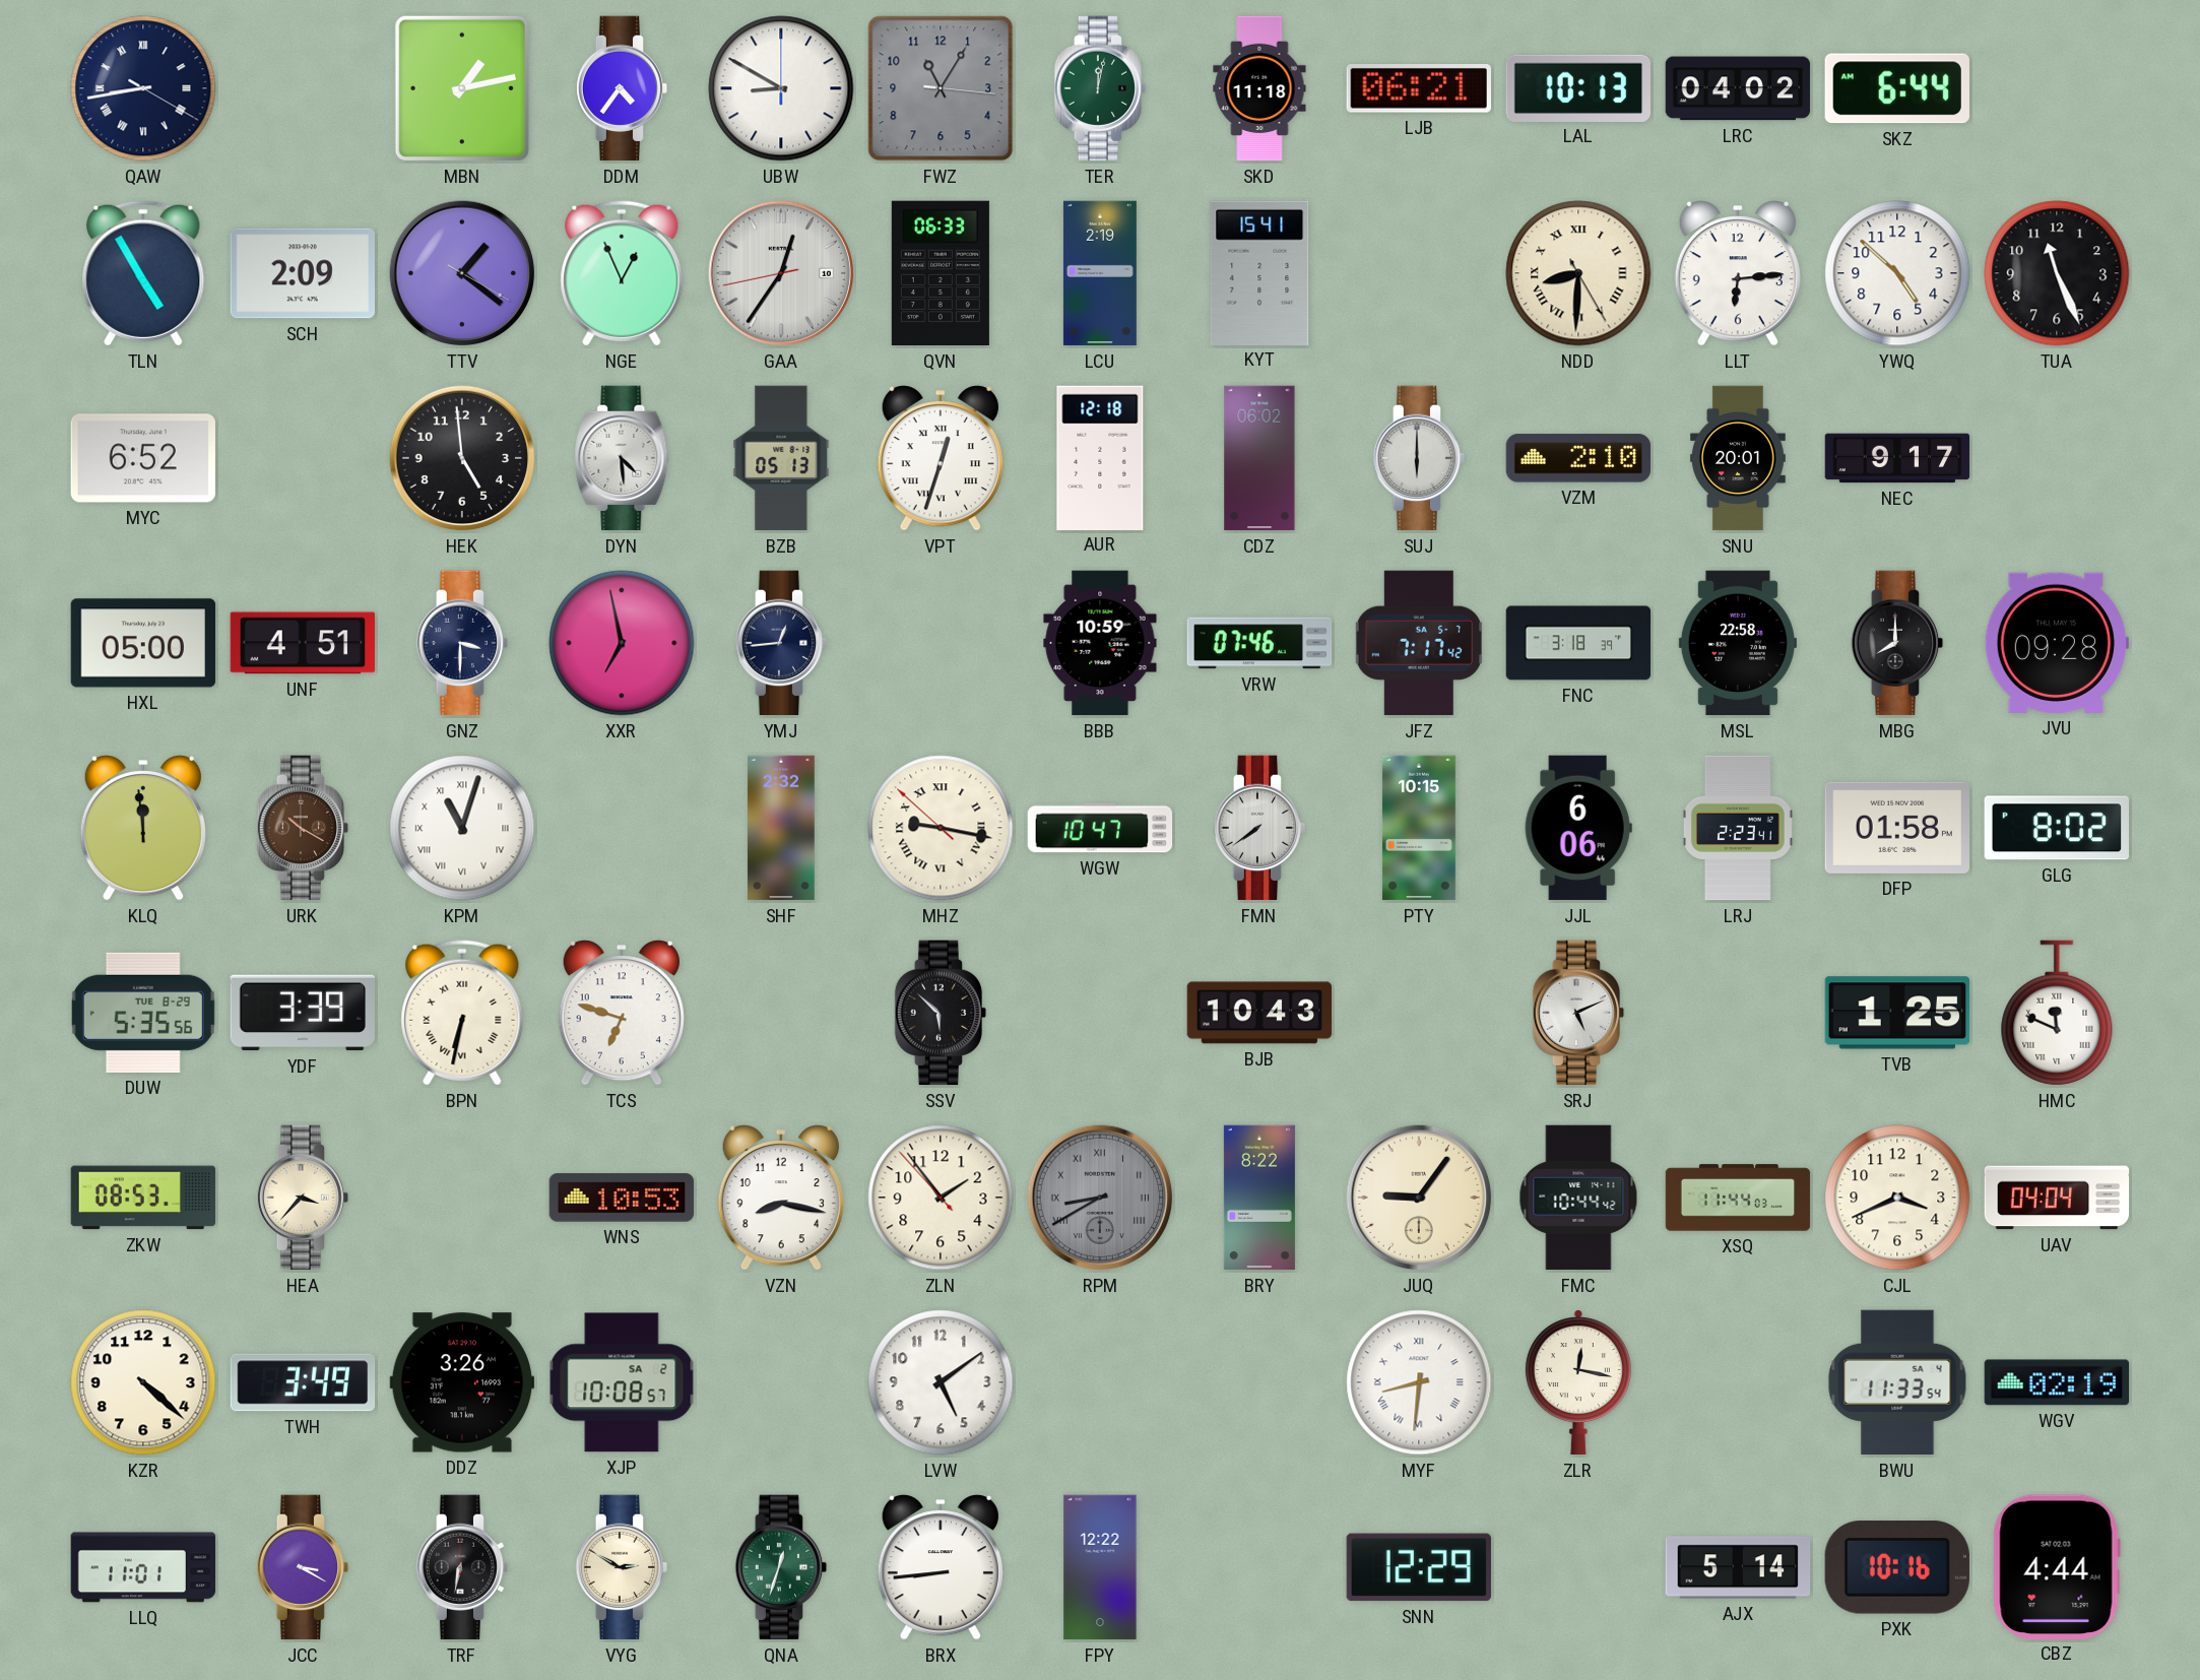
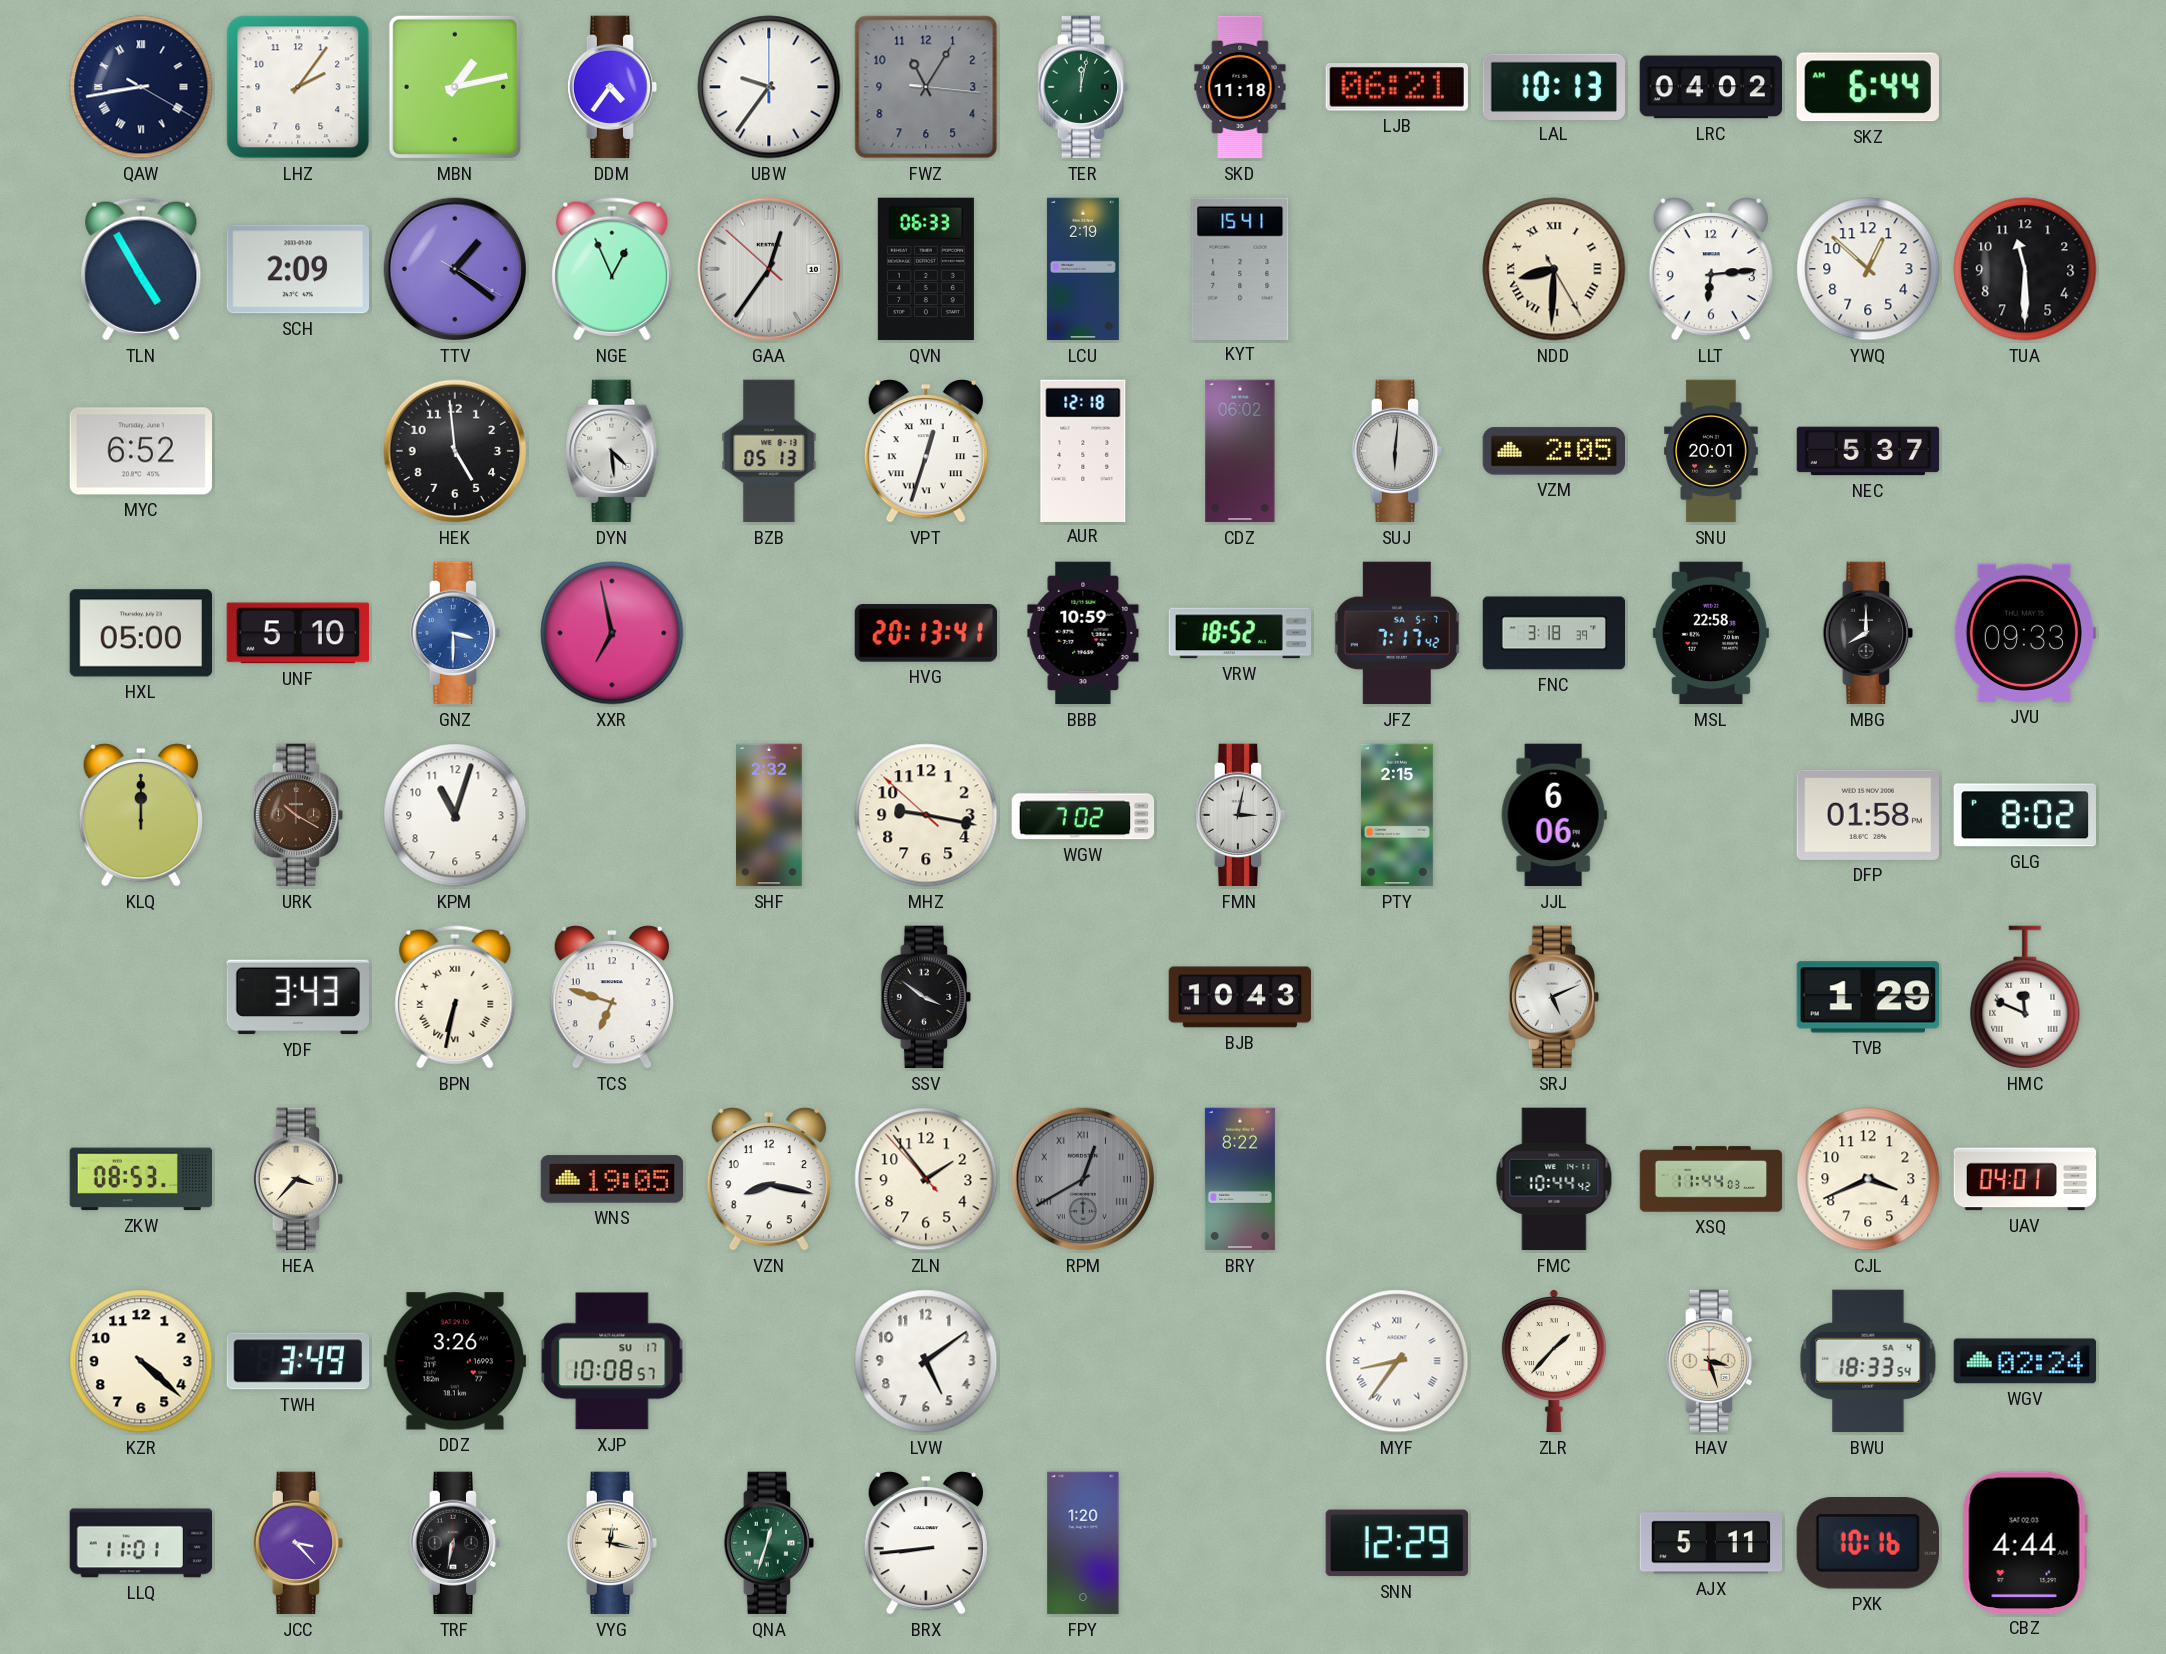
LHZ: none -> 2:06
UBW: 8:50 -> 9:36
GAA: 12:35:43 -> 12:35:52
YWQ: 4:52 -> 12:52
TUA: 11:26 -> 11:30
SUJ: 6:00 -> 6:01
VZM: 2:10 -> 2:05
NEC: 9:17 -> 5:37
UNF: 4:51 -> 5:10
GNZ dial: navy -> blue
YMJ: 12:44 -> none
HVG: none -> 20:13
VRW: 07:46 -> 18:52
JVU: 09:28 -> 09:33
KLQ: 11:59 -> 12:00
KPM numerals: Roman -> Arabic
MHZ numerals: Roman -> Arabic
WGW: 10:47 -> 7:02
FMN: 7:39 -> 3:02
PTY: 10:15 -> 2:15
LRJ: 2:23 -> none
DUW: 5:35 -> none
YDF: 3:39 -> 3:43
SSV: 5:52 -> 3:51
TVB: 1:25 -> 1:29
WNS: 10:53 -> 19:05
RPM: 8:40 -> 12:40
JUQ: 9:06 -> none
UAV: 04:04 -> 04:01
XJP date: SA 2 -> SU 17
MYF: 8:31 -> 8:36
ZLR: 12:17 -> 1:37
HAV: none -> 3:27
BWU: 11:33 -> 18:33
WGV: 02:19 -> 02:24
JCC: 3:20 -> 3:23
VYG: 2:50 -> 12:17
FPY: 12:22 -> 1:20
AJX: 5:14 -> 5:11
